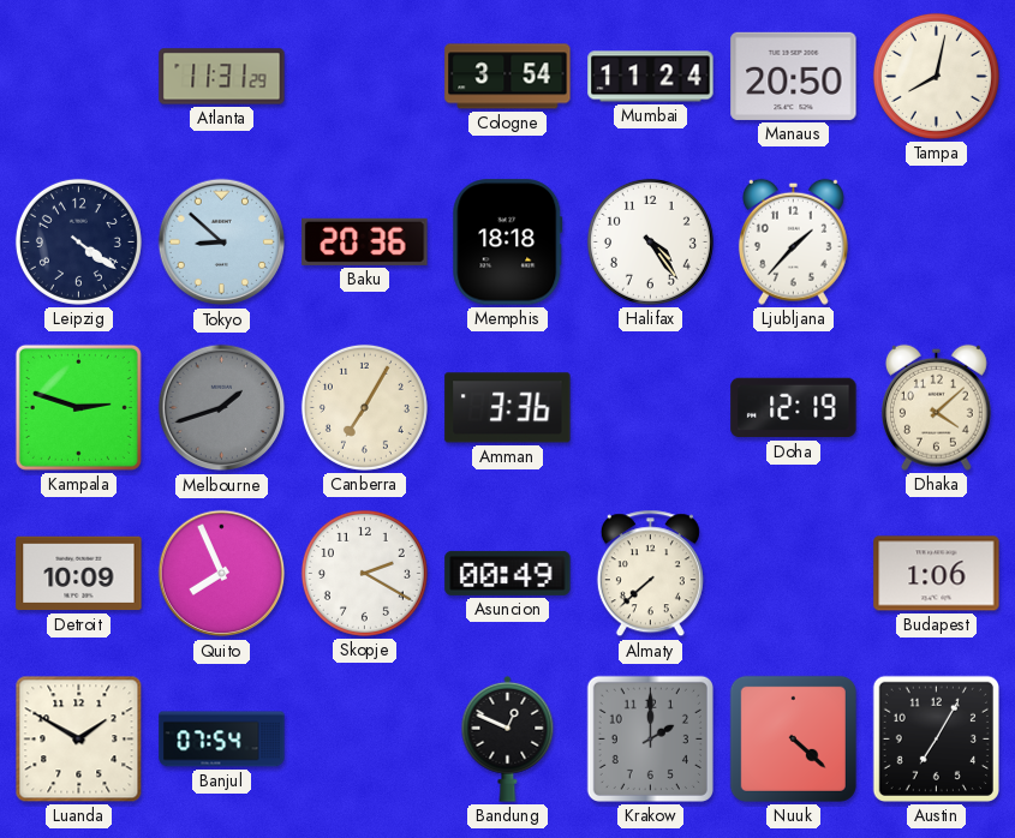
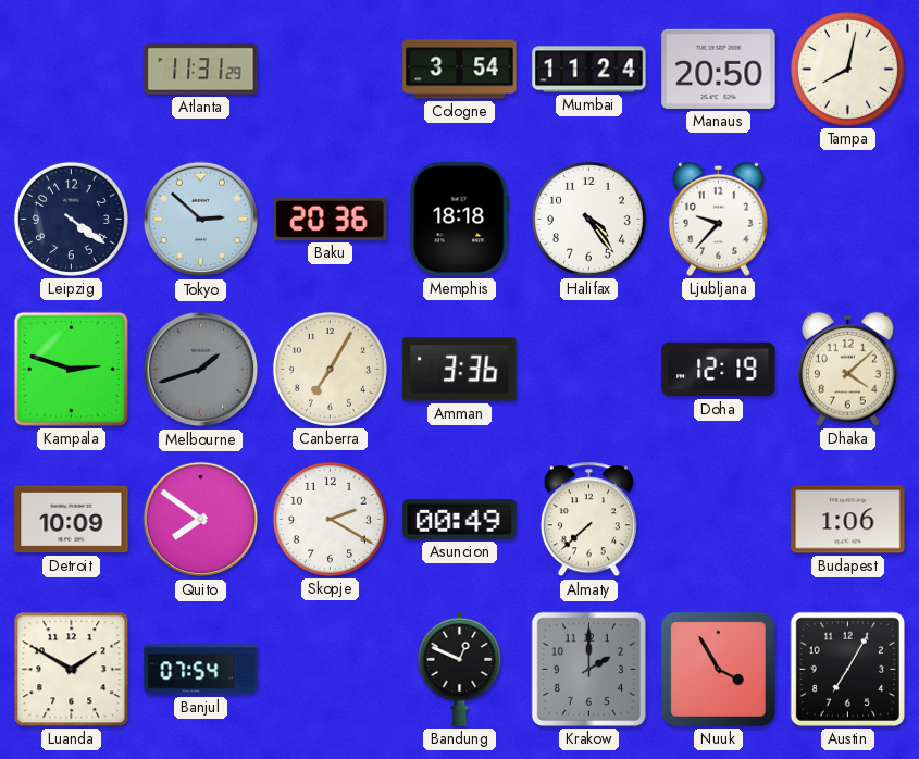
Tokyo: 8:52 -> 2:52
Ljubljana: 1:37 -> 9:37
Quito: 7:56 -> 7:51
Nuuk: 4:22 -> 3:55
